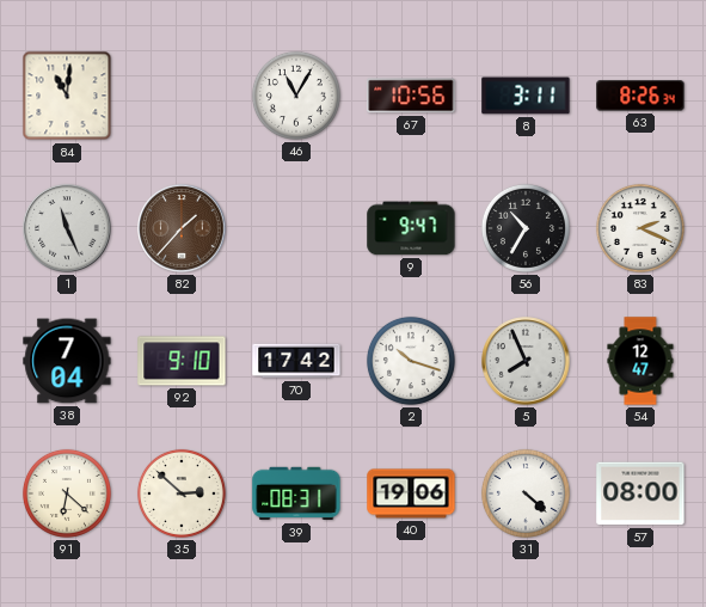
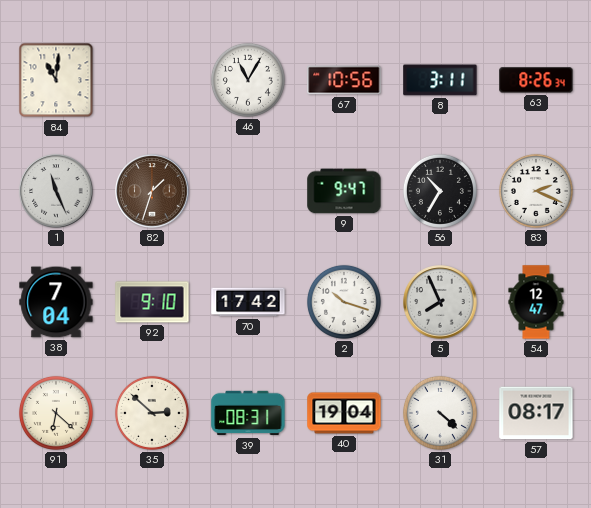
82: 1:37 -> 1:33
40: 19:06 -> 19:04
57: 08:00 -> 08:17
